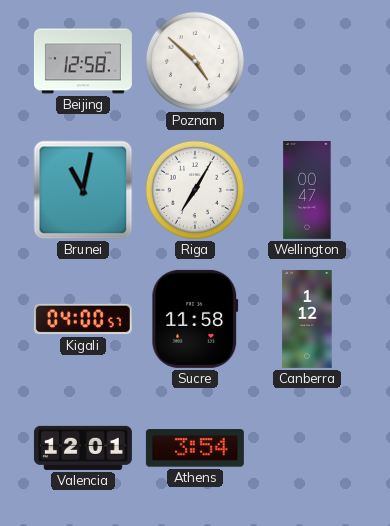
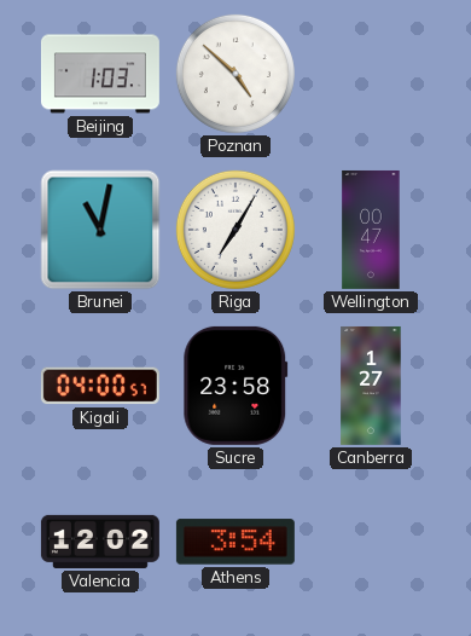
Beijing: 12:58 -> 1:03
Sucre: 11:58 -> 23:58
Canberra: 1:12 -> 1:27
Valencia: 12:01 -> 12:02
